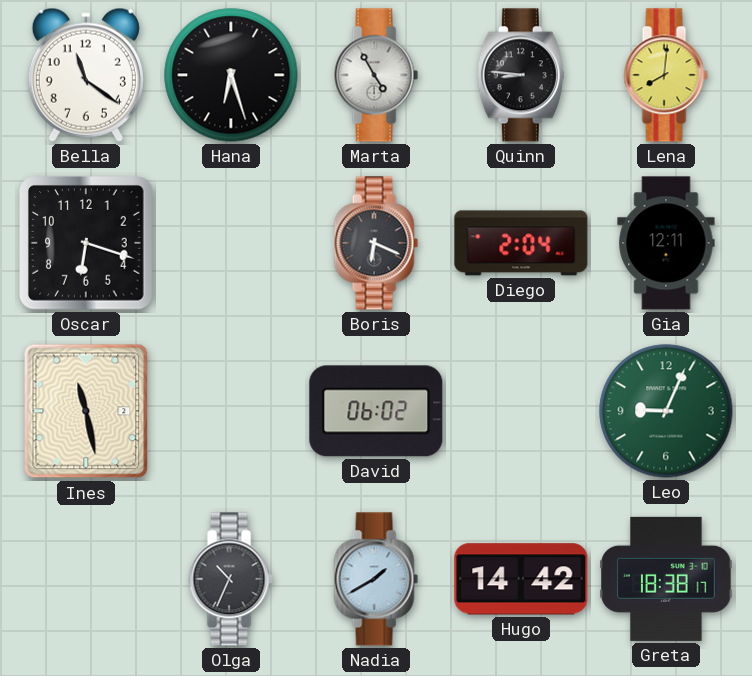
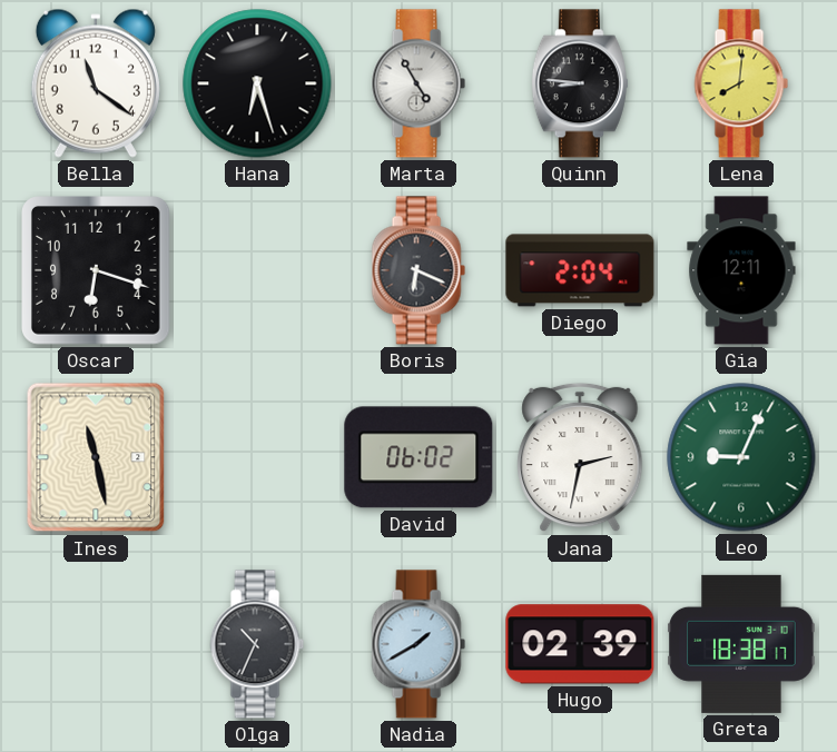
Jana: none -> 2:32
Hugo: 14:42 -> 02:39
